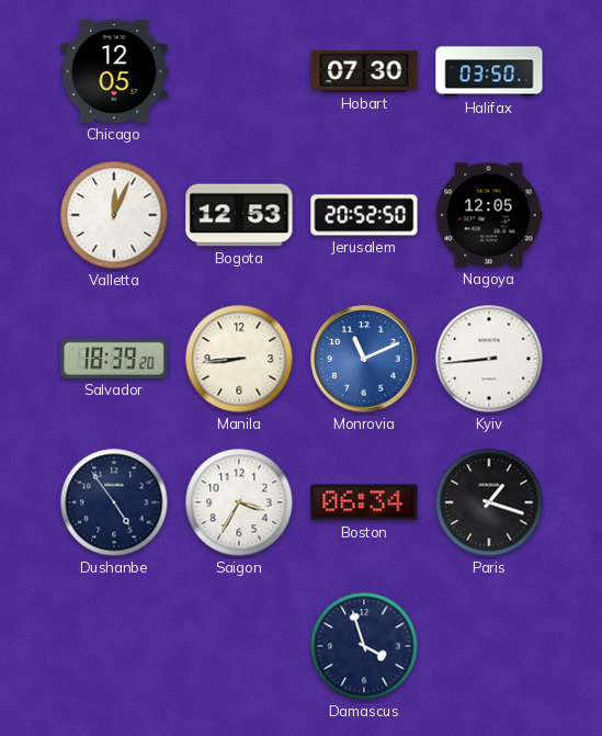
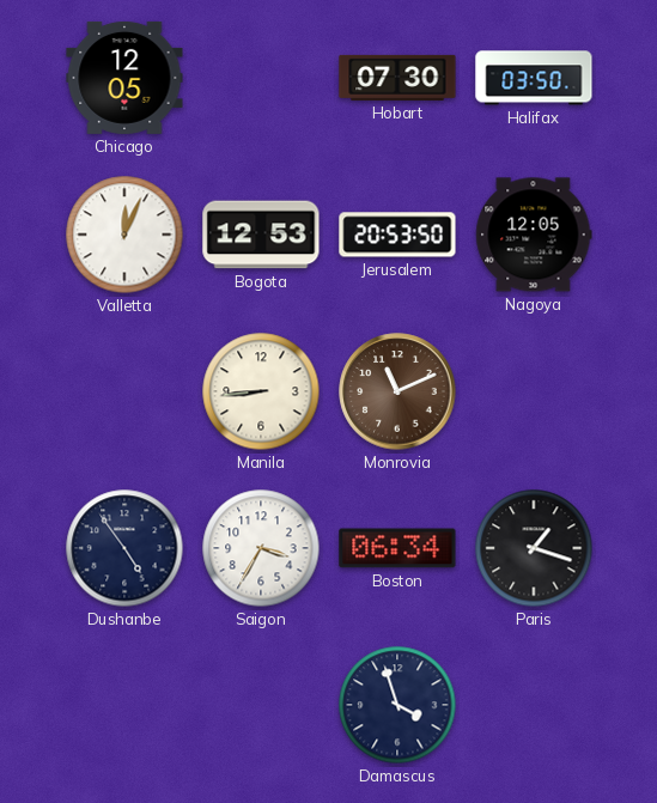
Jerusalem: 20:52 -> 20:53
Salvador: 18:39 -> none
Monrovia dial: blue -> brown
Kyiv: 8:44 -> none
